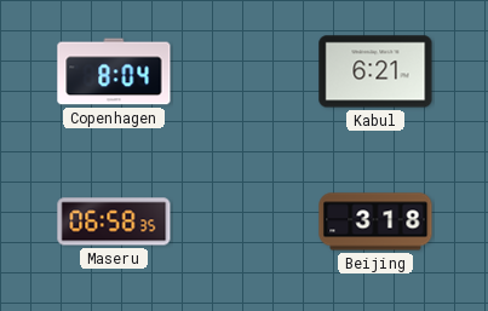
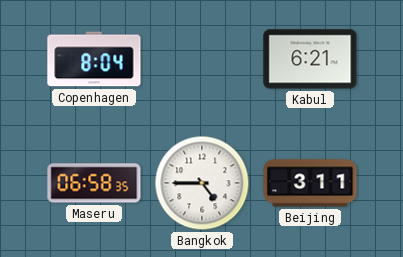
Bangkok: none -> 4:45
Beijing: 3:18 -> 3:11
